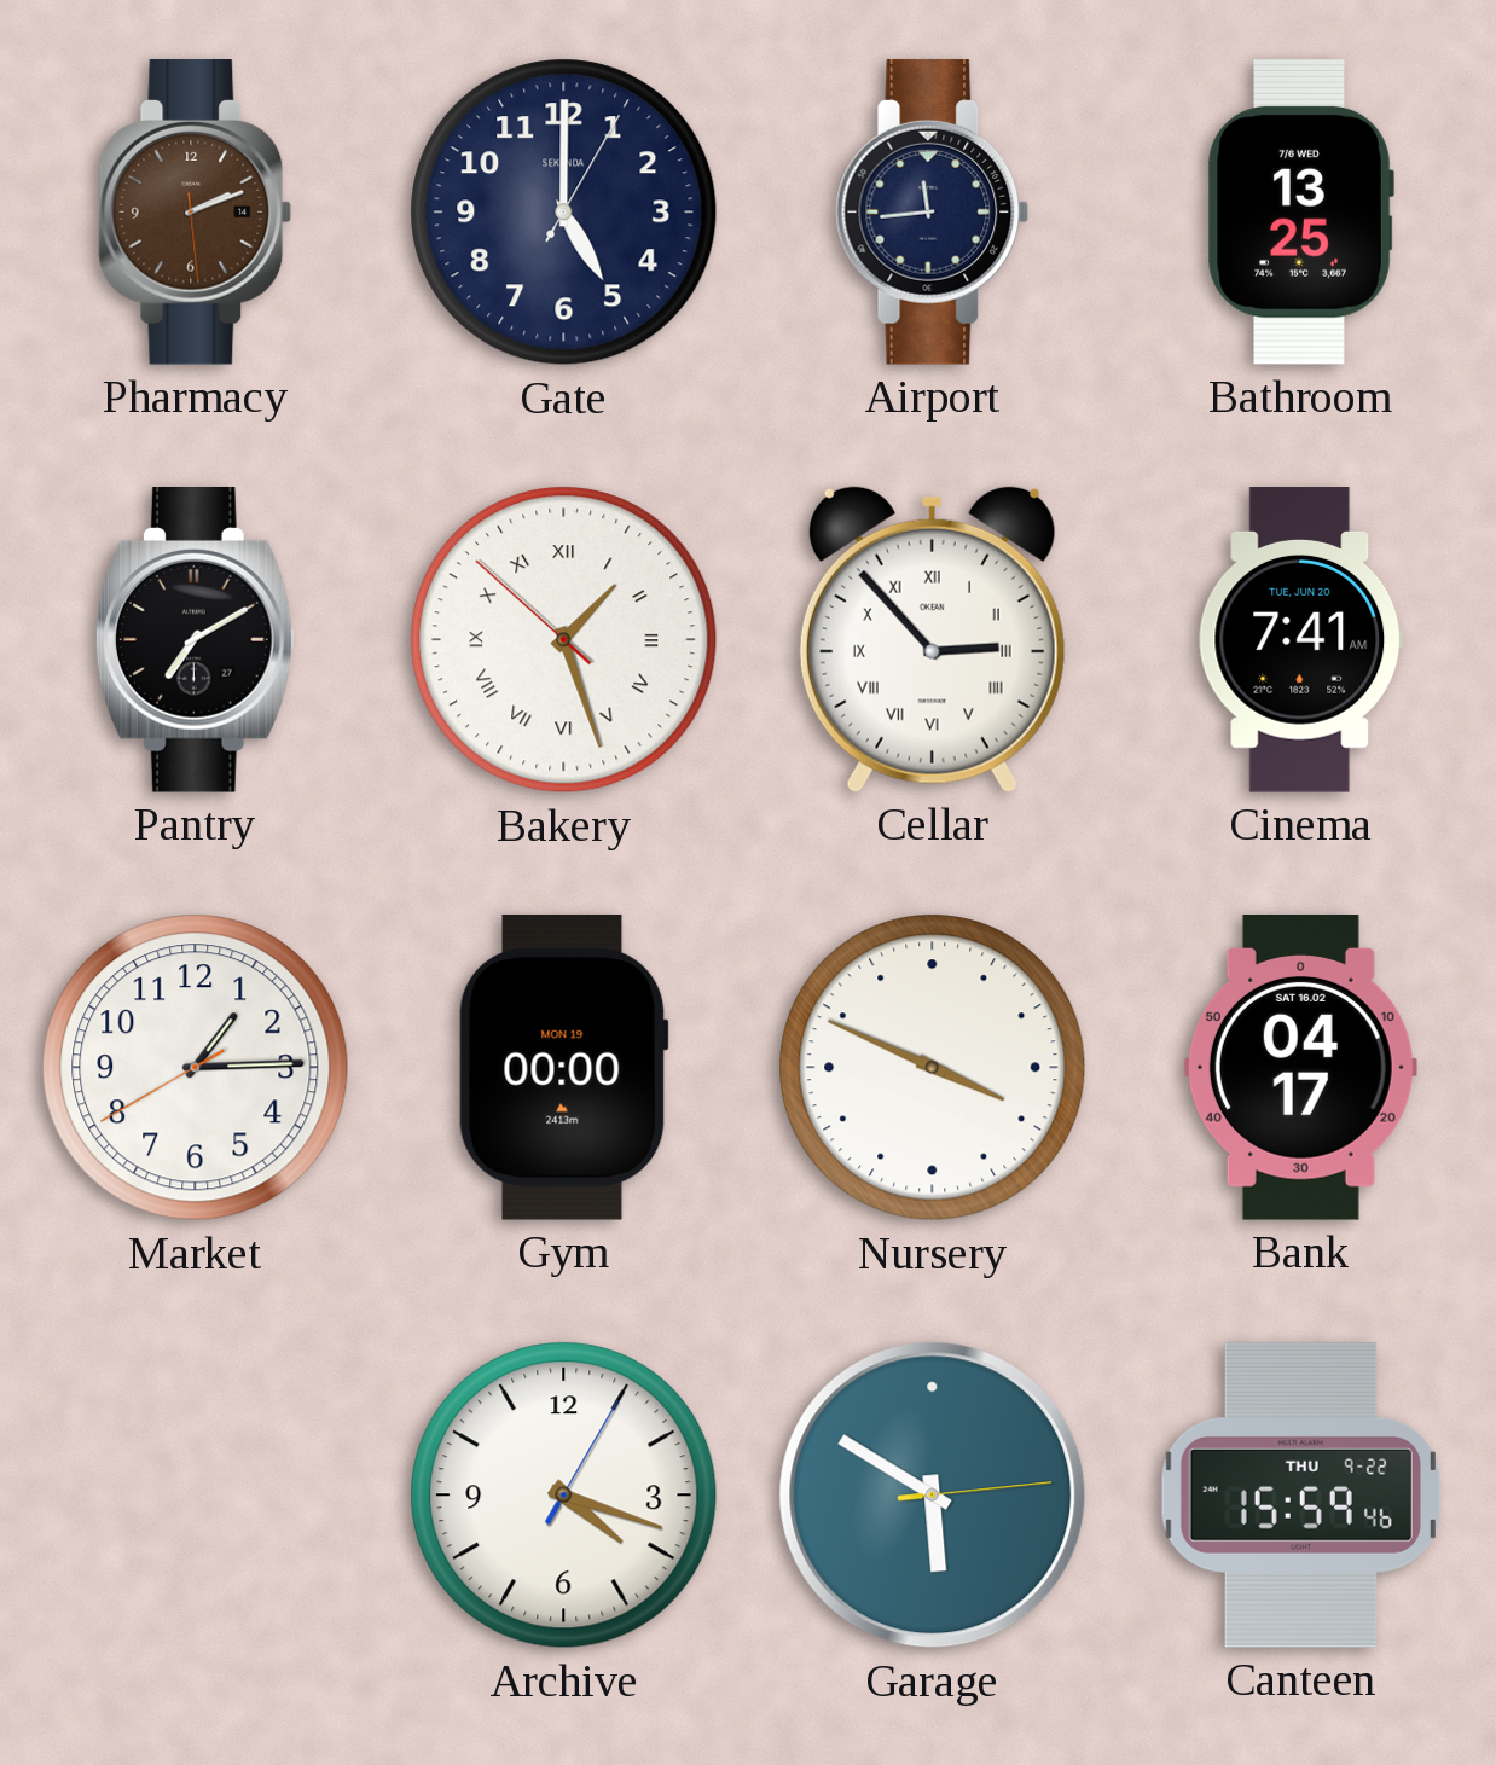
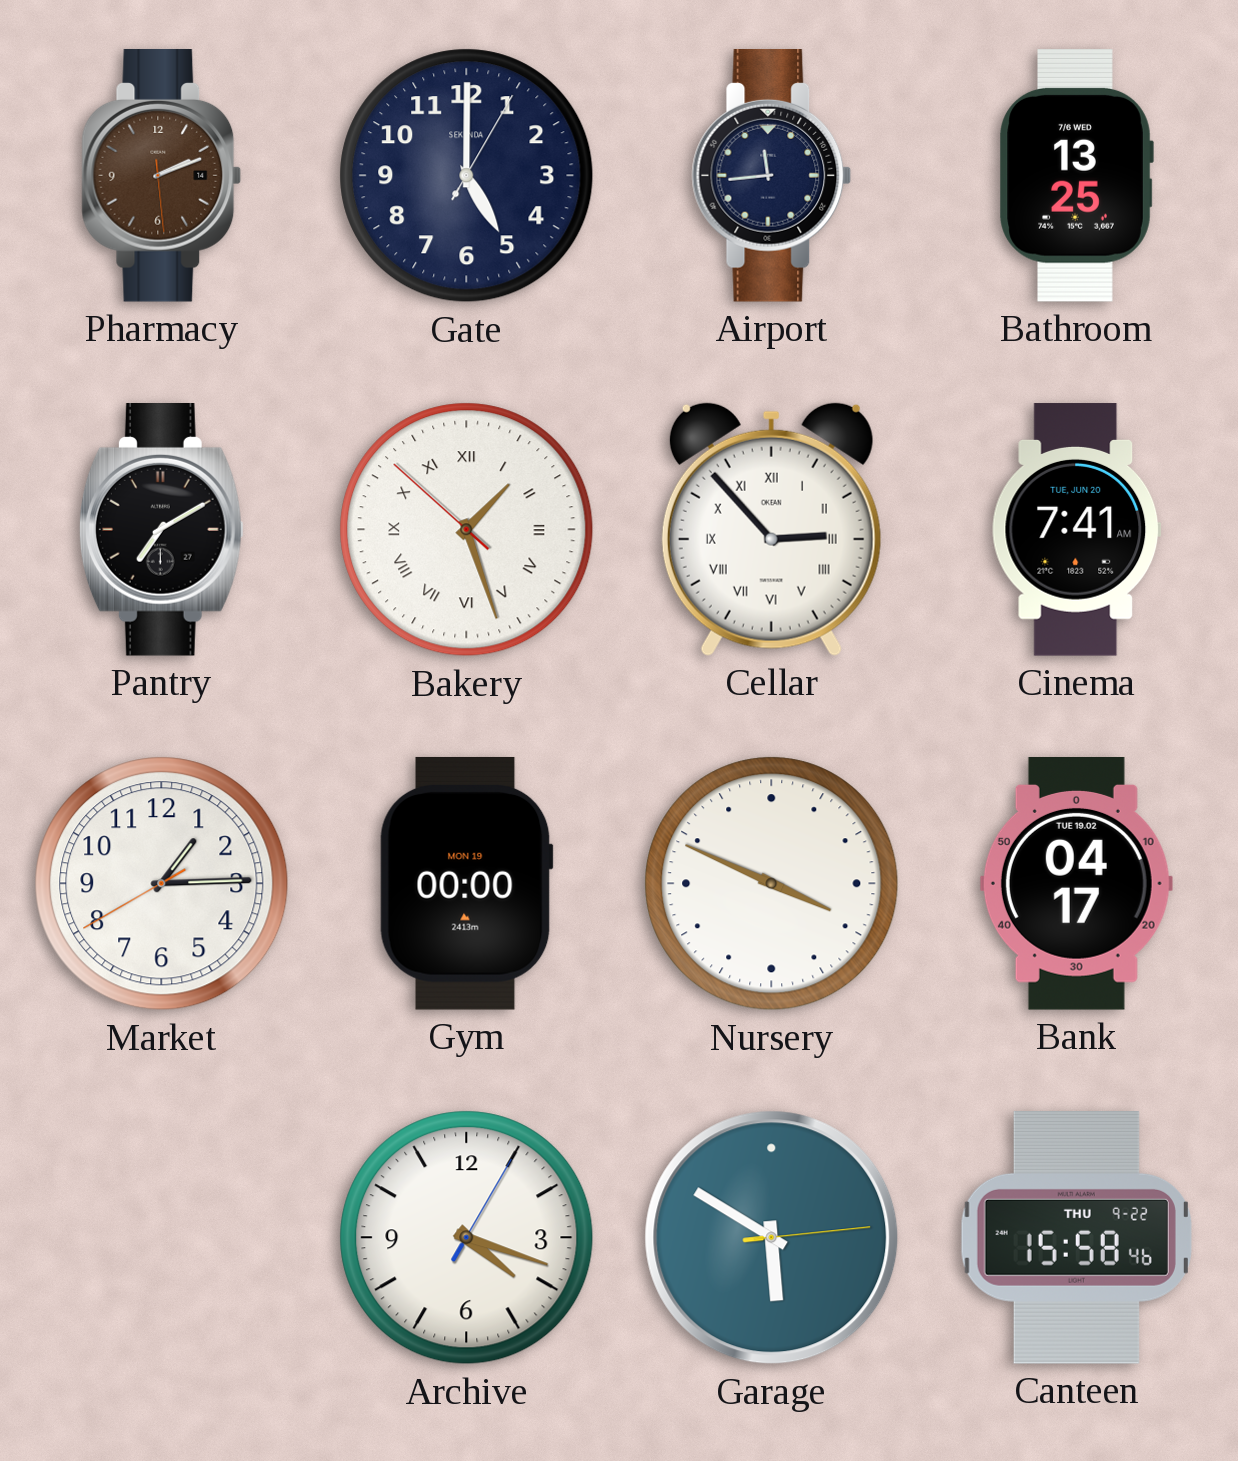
Bank date: SAT 16.02 -> TUE 19.02
Canteen: 15:59 -> 15:58
